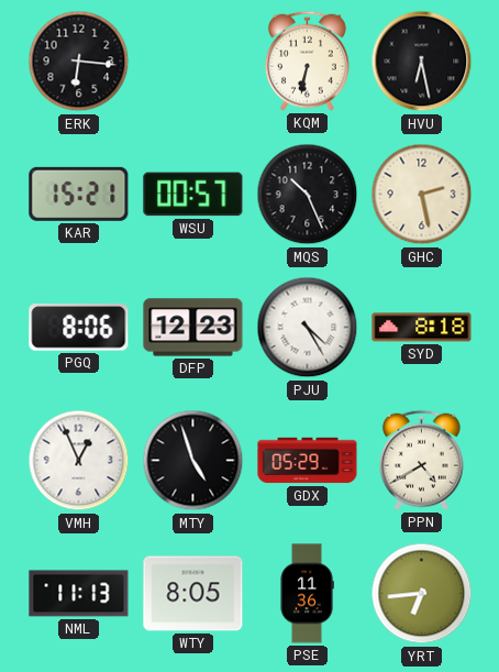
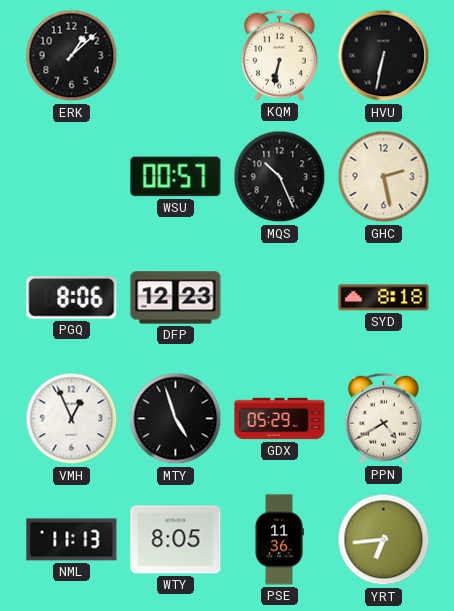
ERK: 6:16 -> 1:08
HVU: 6:28 -> 6:32
KAR: 15:21 -> none
PJU: 4:25 -> none
